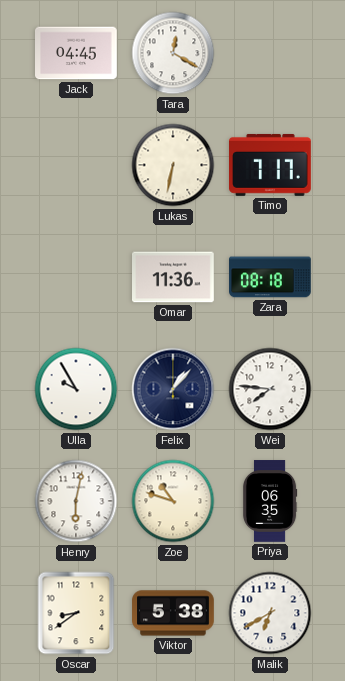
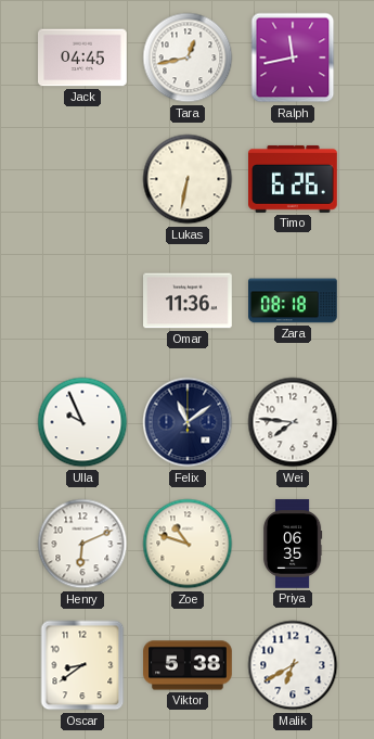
Tara: 12:20 -> 12:43
Ralph: none -> 11:43
Timo: 7:17 -> 6:26
Ulla: 9:55 -> 9:56
Felix: 1:07 -> 11:09
Henry: 6:02 -> 6:11
